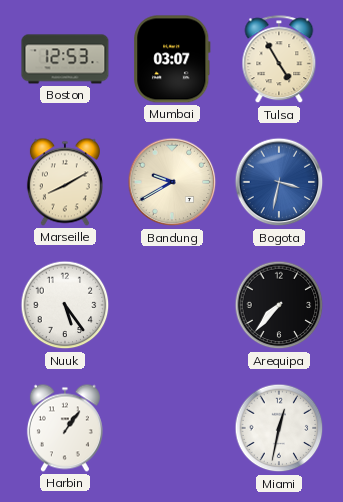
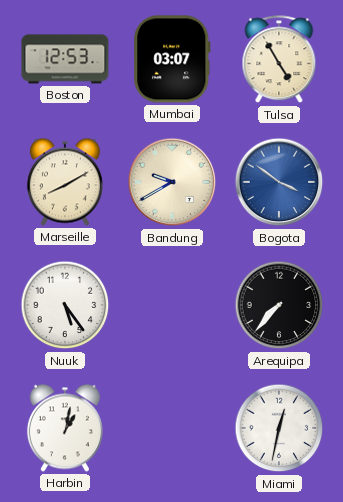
Bogota: 3:32 -> 3:51
Harbin: 1:06 -> 1:02
